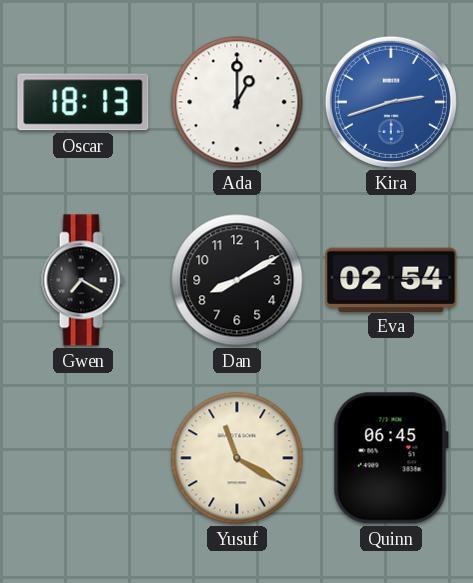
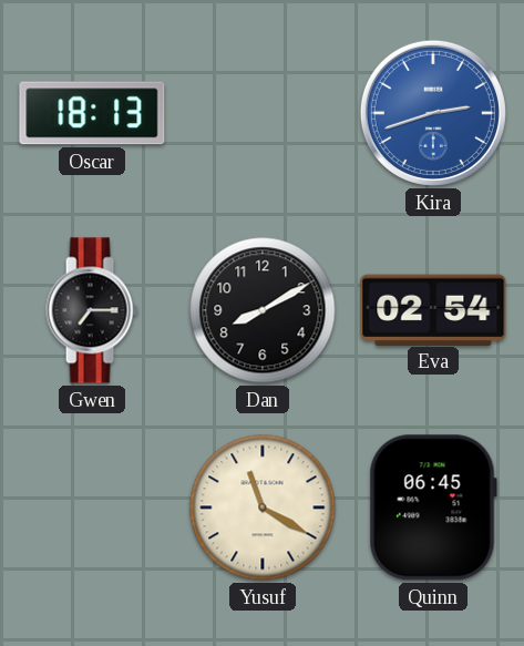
Ada: 1:00 -> none
Gwen: 7:20 -> 7:15
